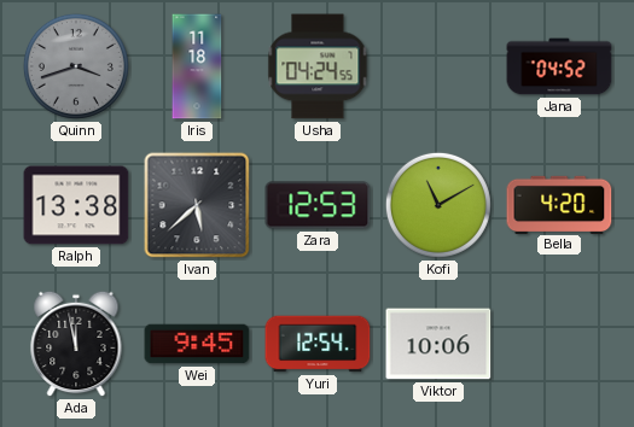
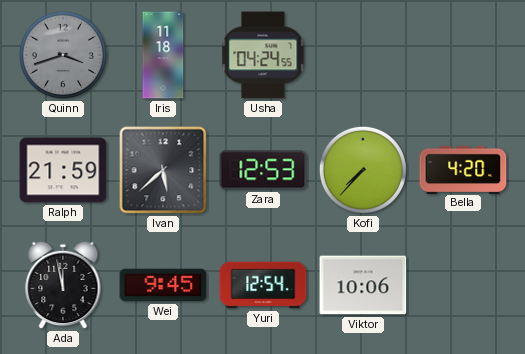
Jana: 04:52 -> none
Ralph: 13:38 -> 21:59
Kofi: 11:10 -> 7:37
